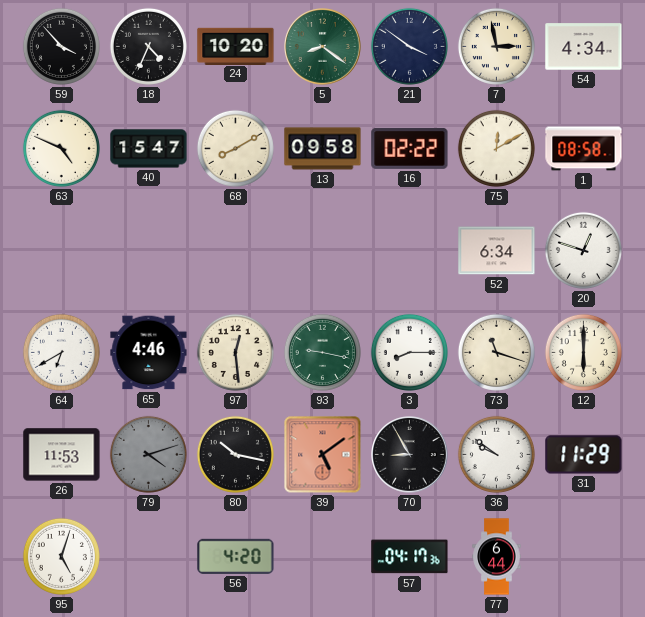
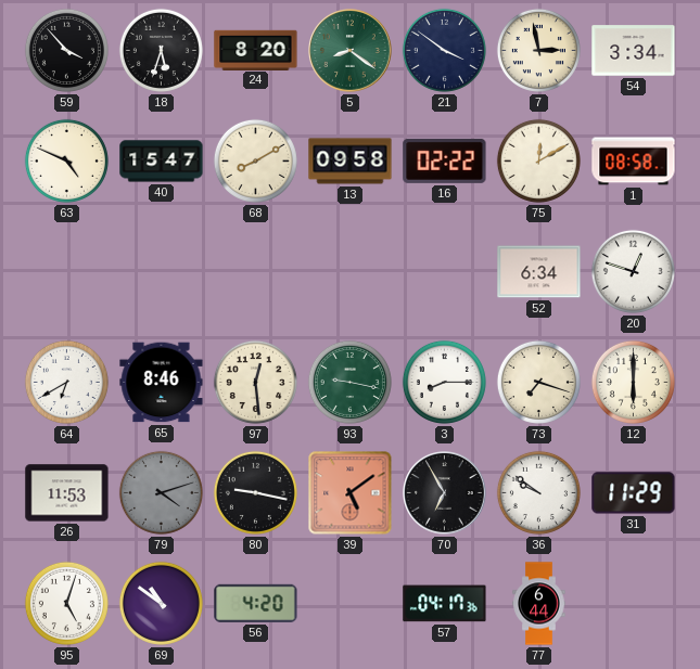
18: 4:34 -> 5:33
24: 10:20 -> 8:20
54: 4:34 -> 3:34
65: 4:46 -> 8:46
73: 11:18 -> 7:18
80: 10:17 -> 9:17
70: 8:55 -> 6:55
69: none -> 10:51
